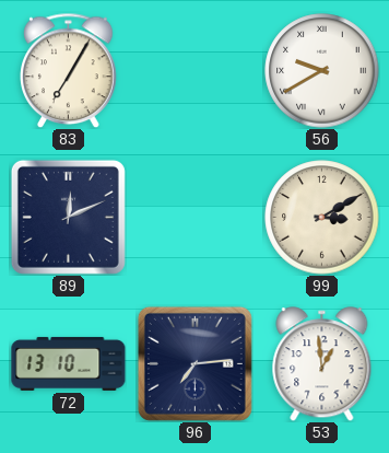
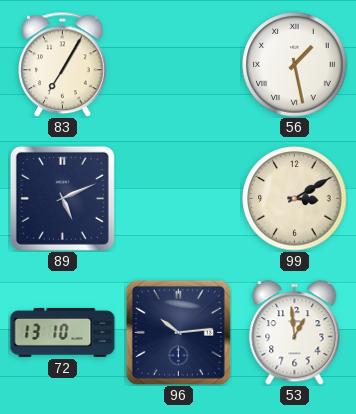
56: 9:40 -> 1:28
89: 12:11 -> 5:11
96: 7:14 -> 10:14
